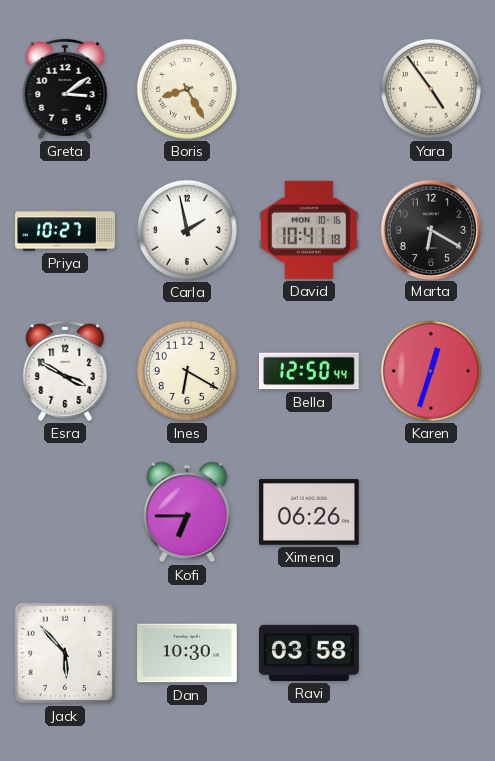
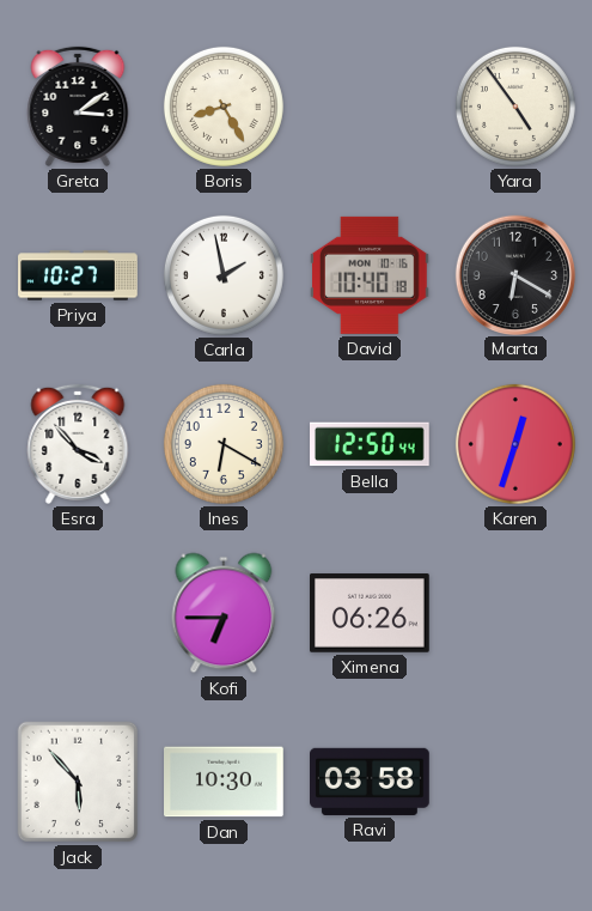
David: 10:41 -> 10:40
Esra: 3:50 -> 3:53
